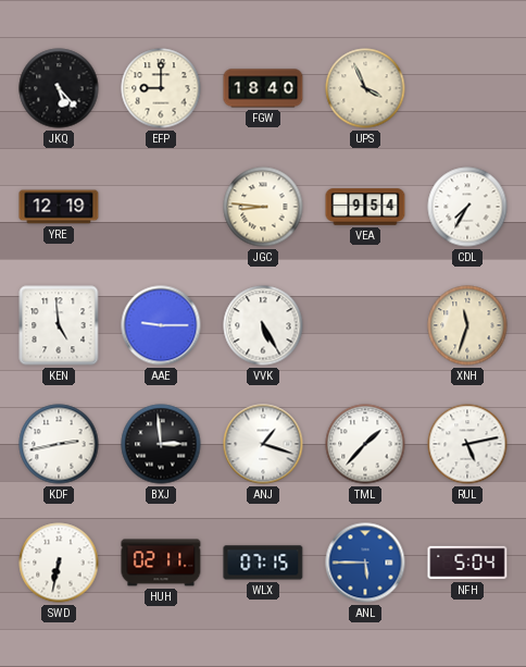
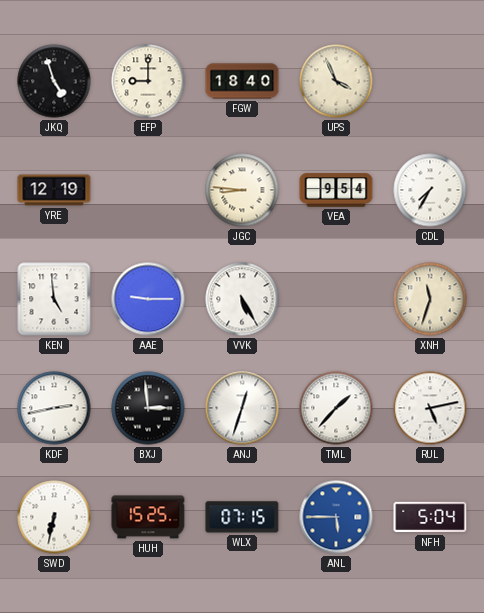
JKQ: 5:23 -> 4:57
ANJ: 1:18 -> 12:33
HUH: 02:11 -> 15:25
